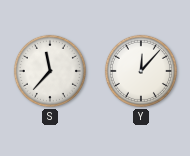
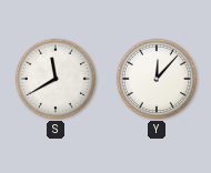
S: 11:37 -> 11:40
